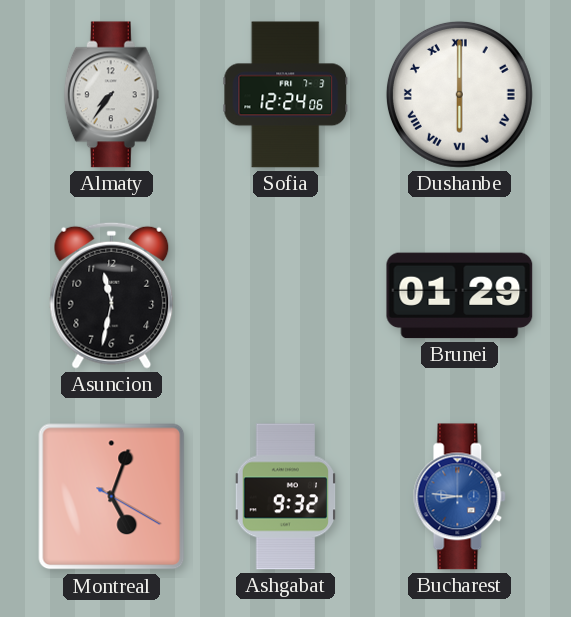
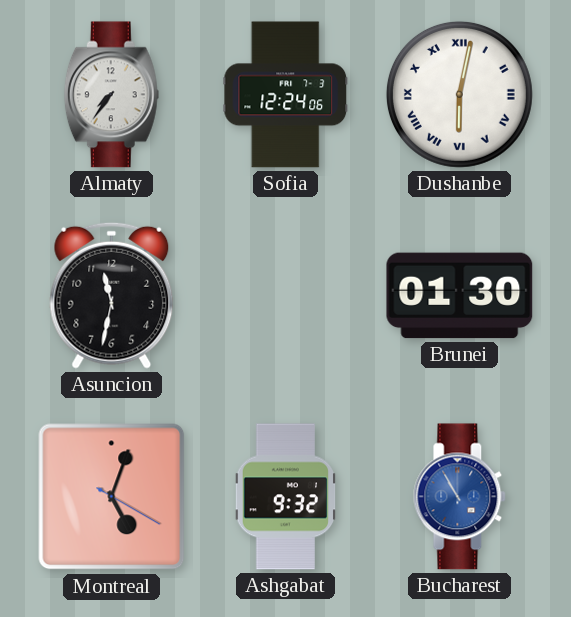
Dushanbe: 6:00 -> 6:02
Brunei: 01:29 -> 01:30
Bucharest: 8:46 -> 10:55
